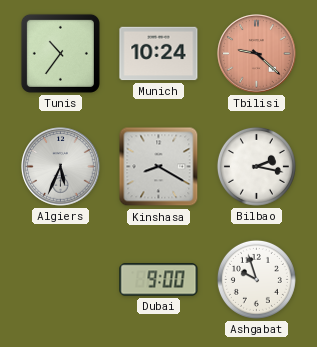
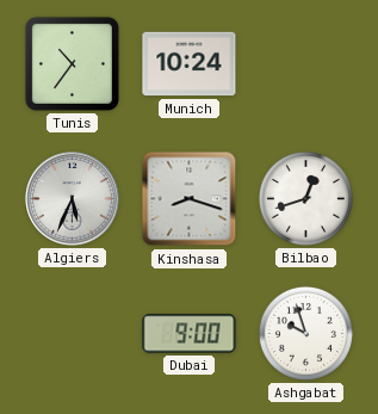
Tbilisi: 9:22 -> none
Kinshasa: 8:20 -> 8:18
Bilbao: 2:17 -> 12:42
